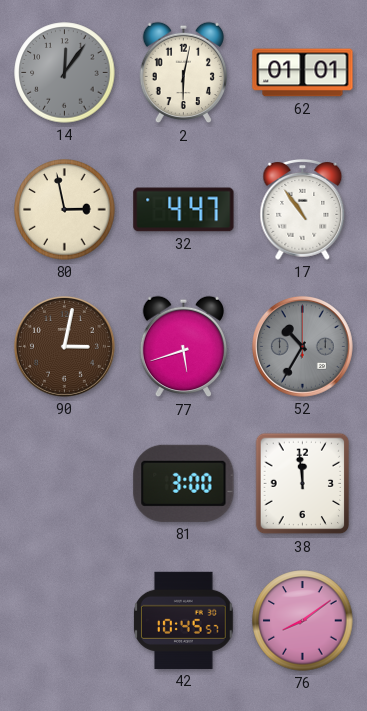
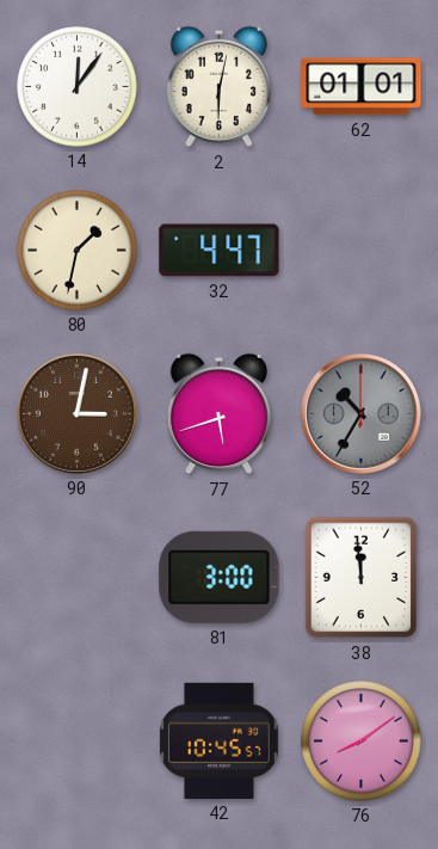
14 dial: grey -> white
80: 2:58 -> 1:32
17: 10:54 -> none
